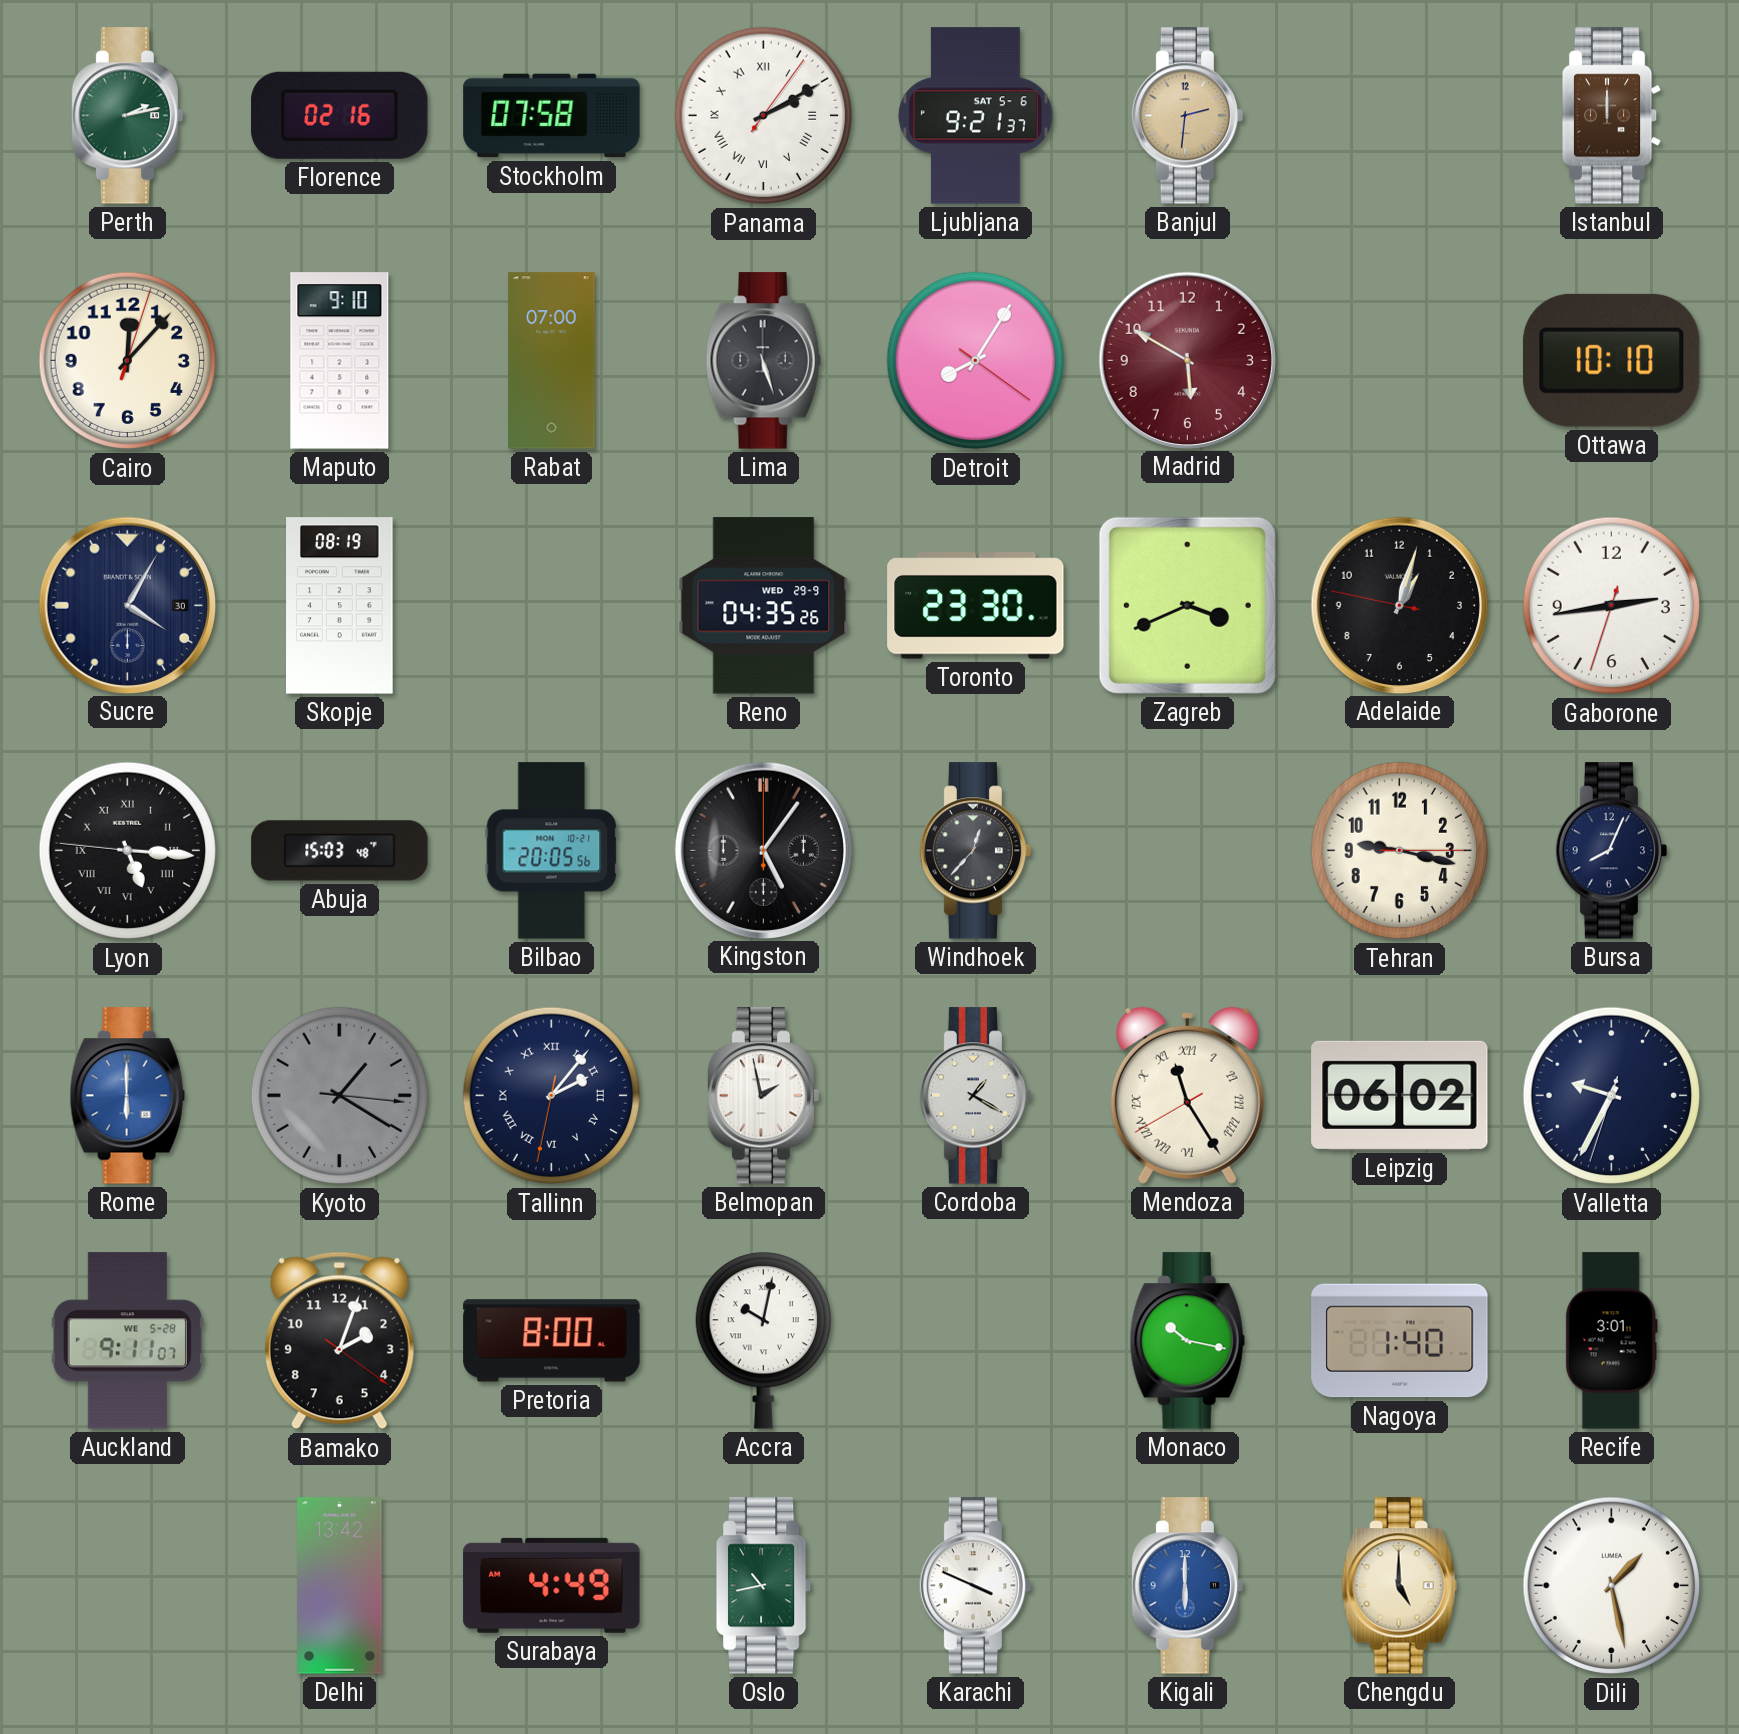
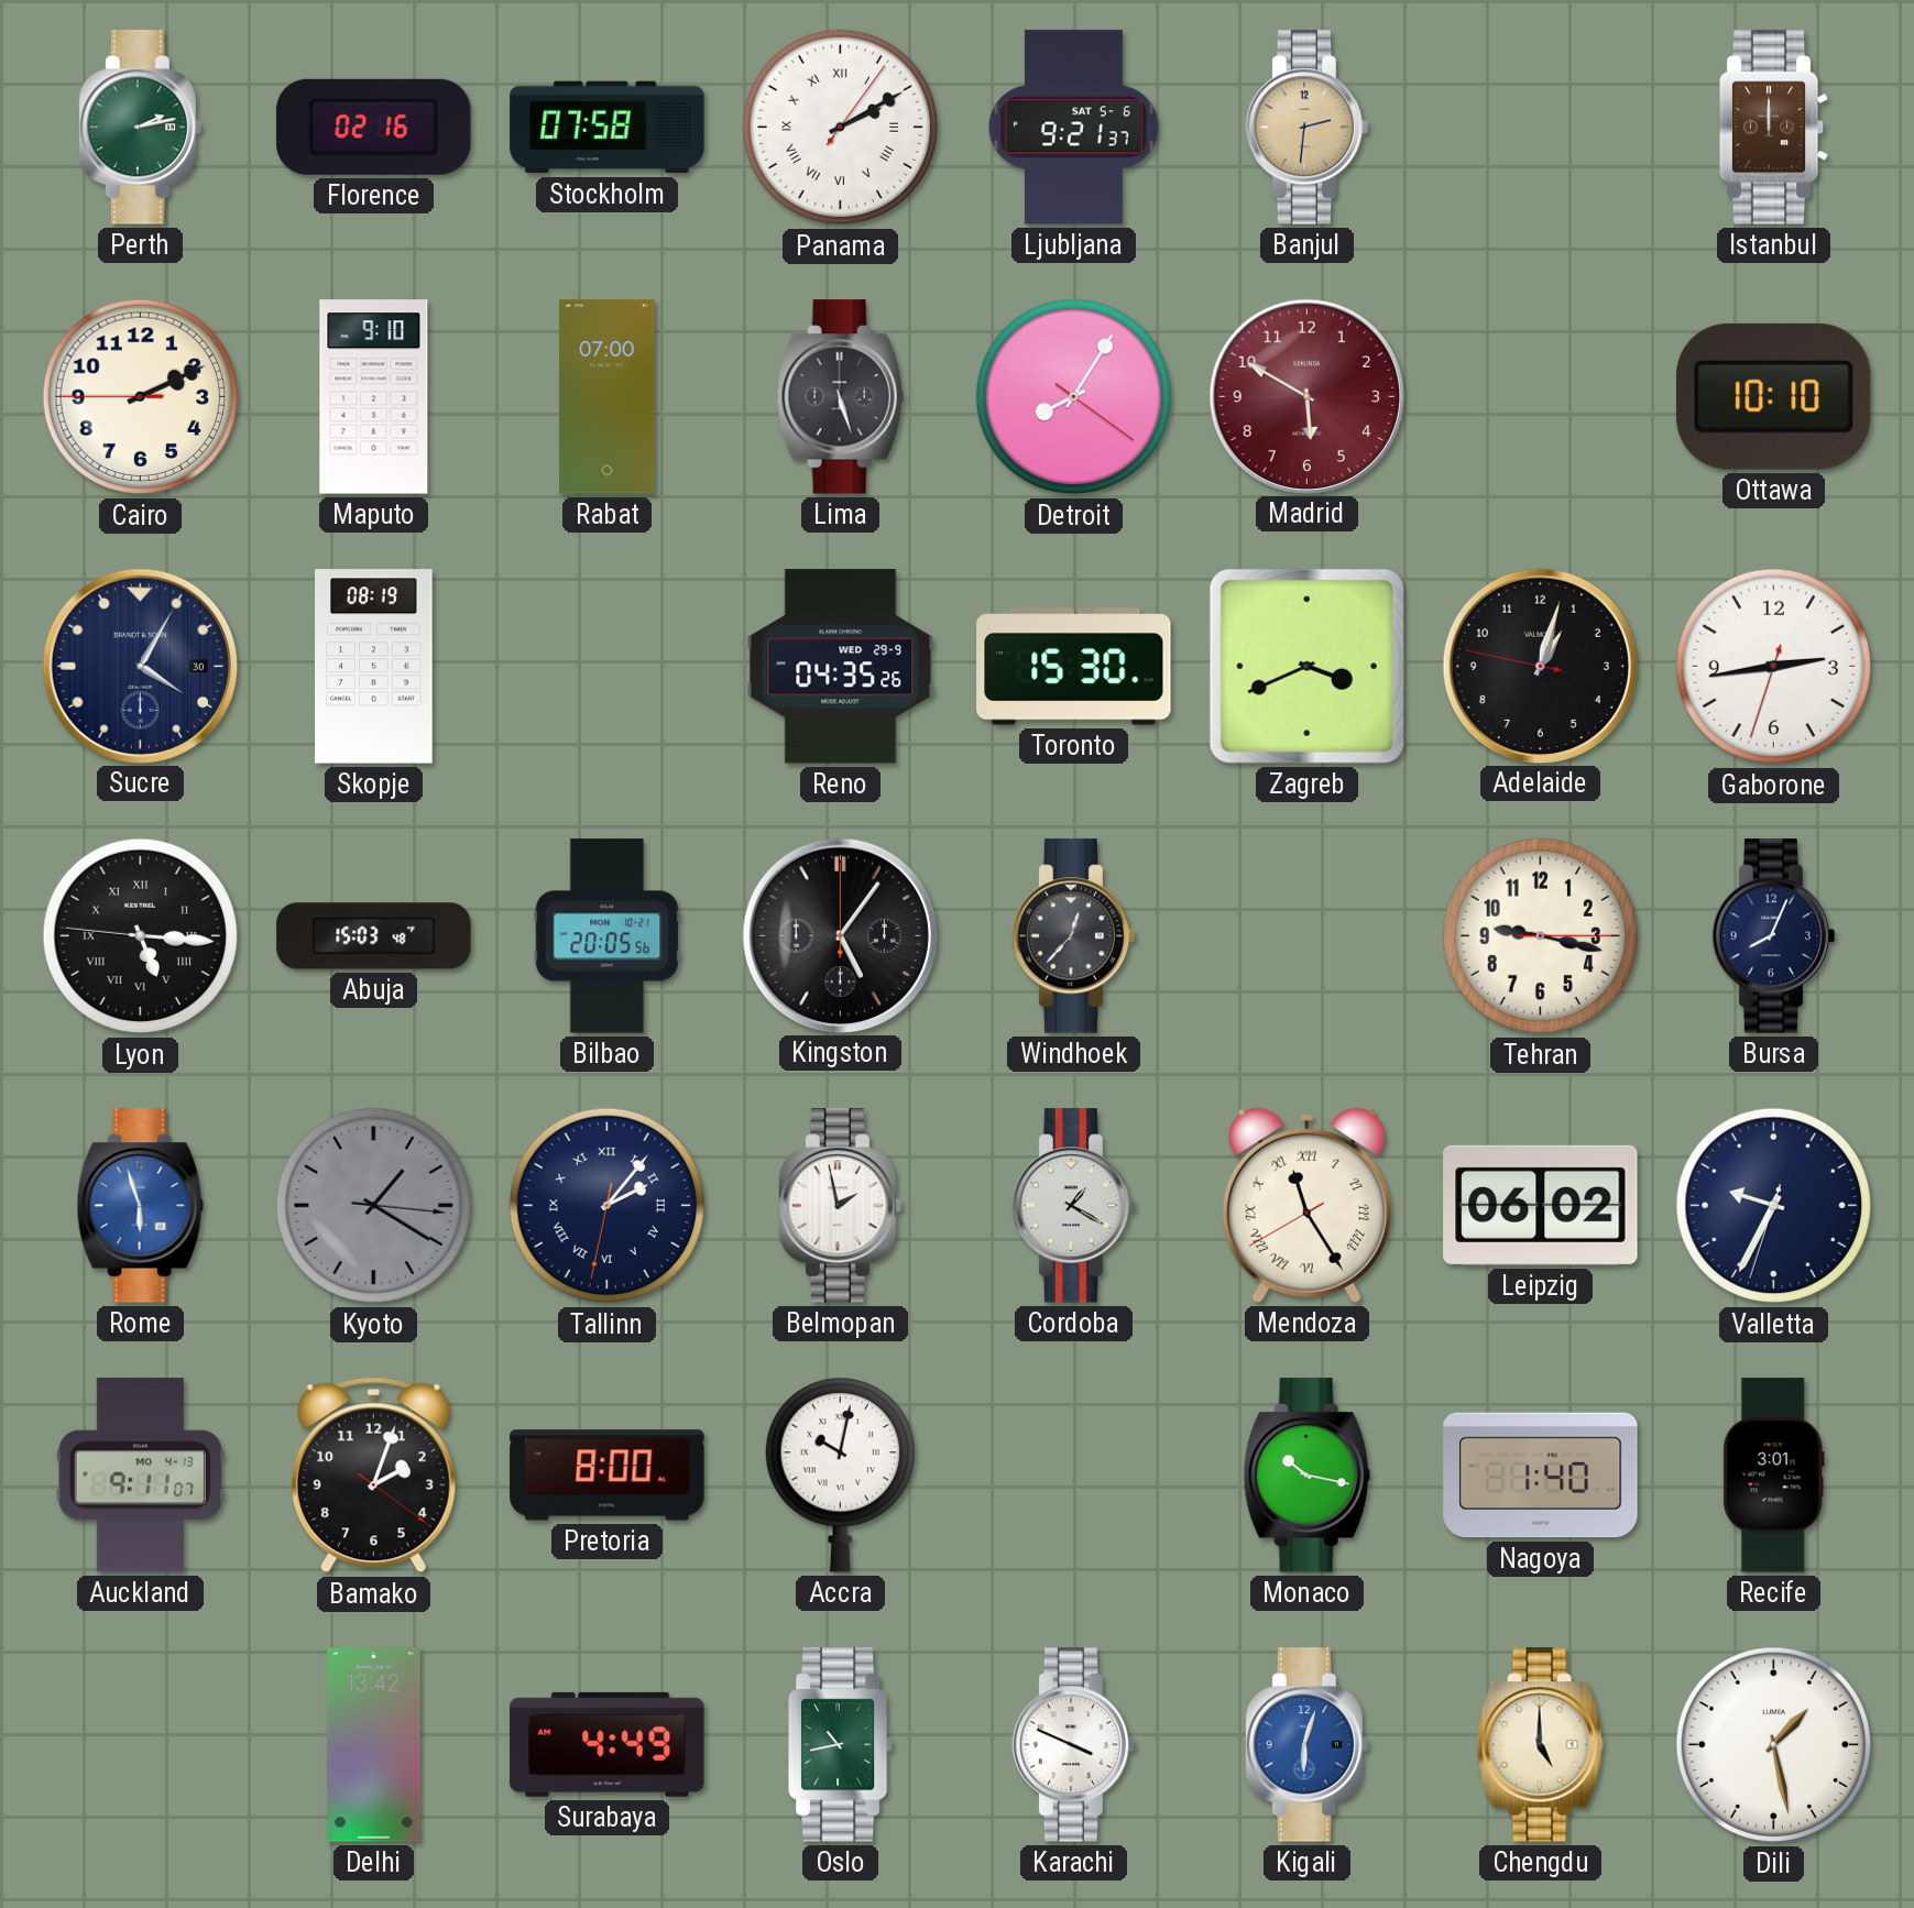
Cairo: 12:07 -> 2:10
Toronto: 23:30 -> 15:30
Rome: 6:00 -> 5:57
Auckland date: WE 5-28 -> MO 4-13
Kigali: 6:00 -> 6:03
